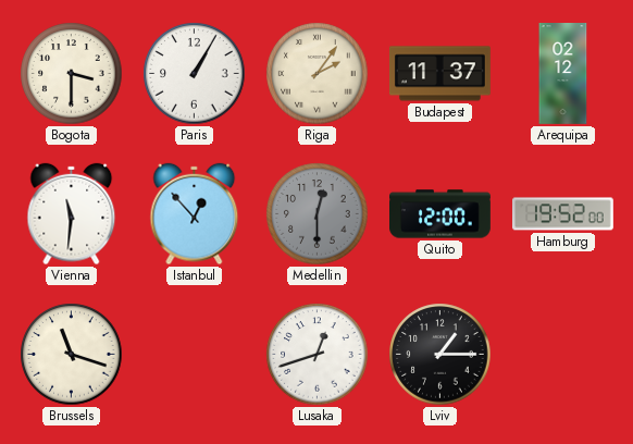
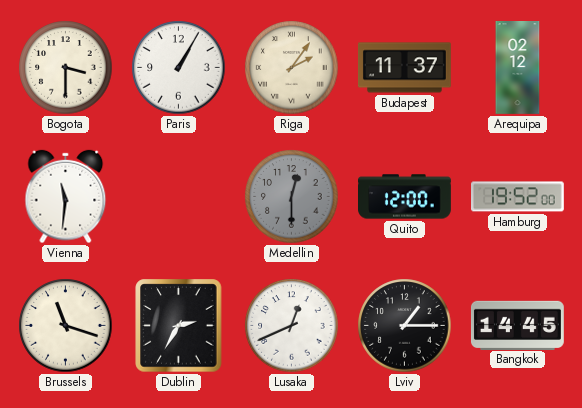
Istanbul: 12:53 -> none
Dublin: none -> 2:35
Lusaka: 12:42 -> 12:41
Bangkok: none -> 14:45
